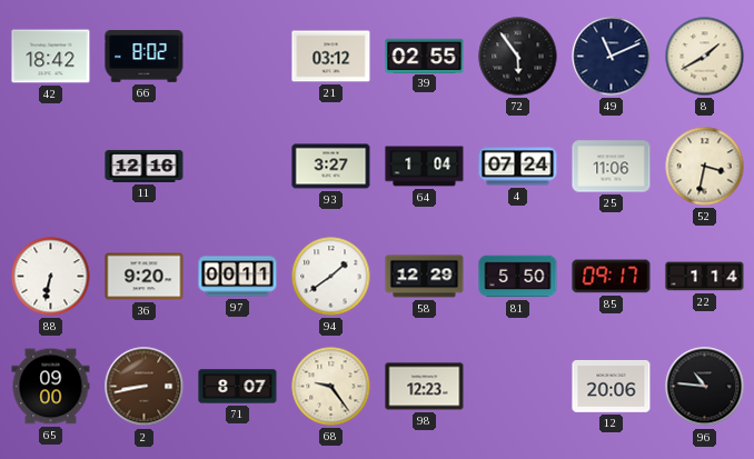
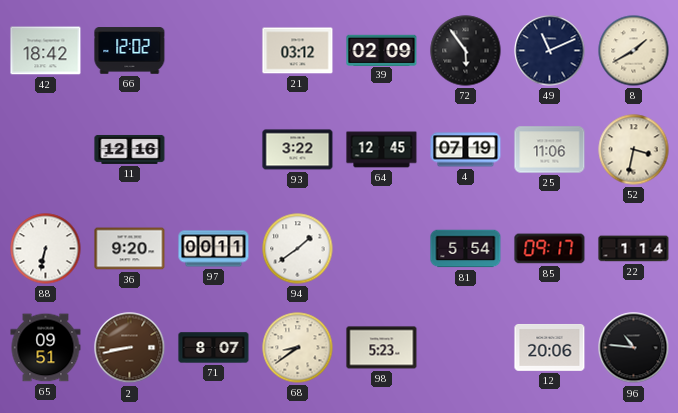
66: 8:02 -> 12:02
39: 02:55 -> 02:09
93: 3:27 -> 3:22
64: 1:04 -> 12:45
4: 07:24 -> 07:19
58: 12:29 -> none
81: 5:50 -> 5:54
65: 09:00 -> 09:51
68: 9:24 -> 8:39
98: 12:23 -> 5:23
